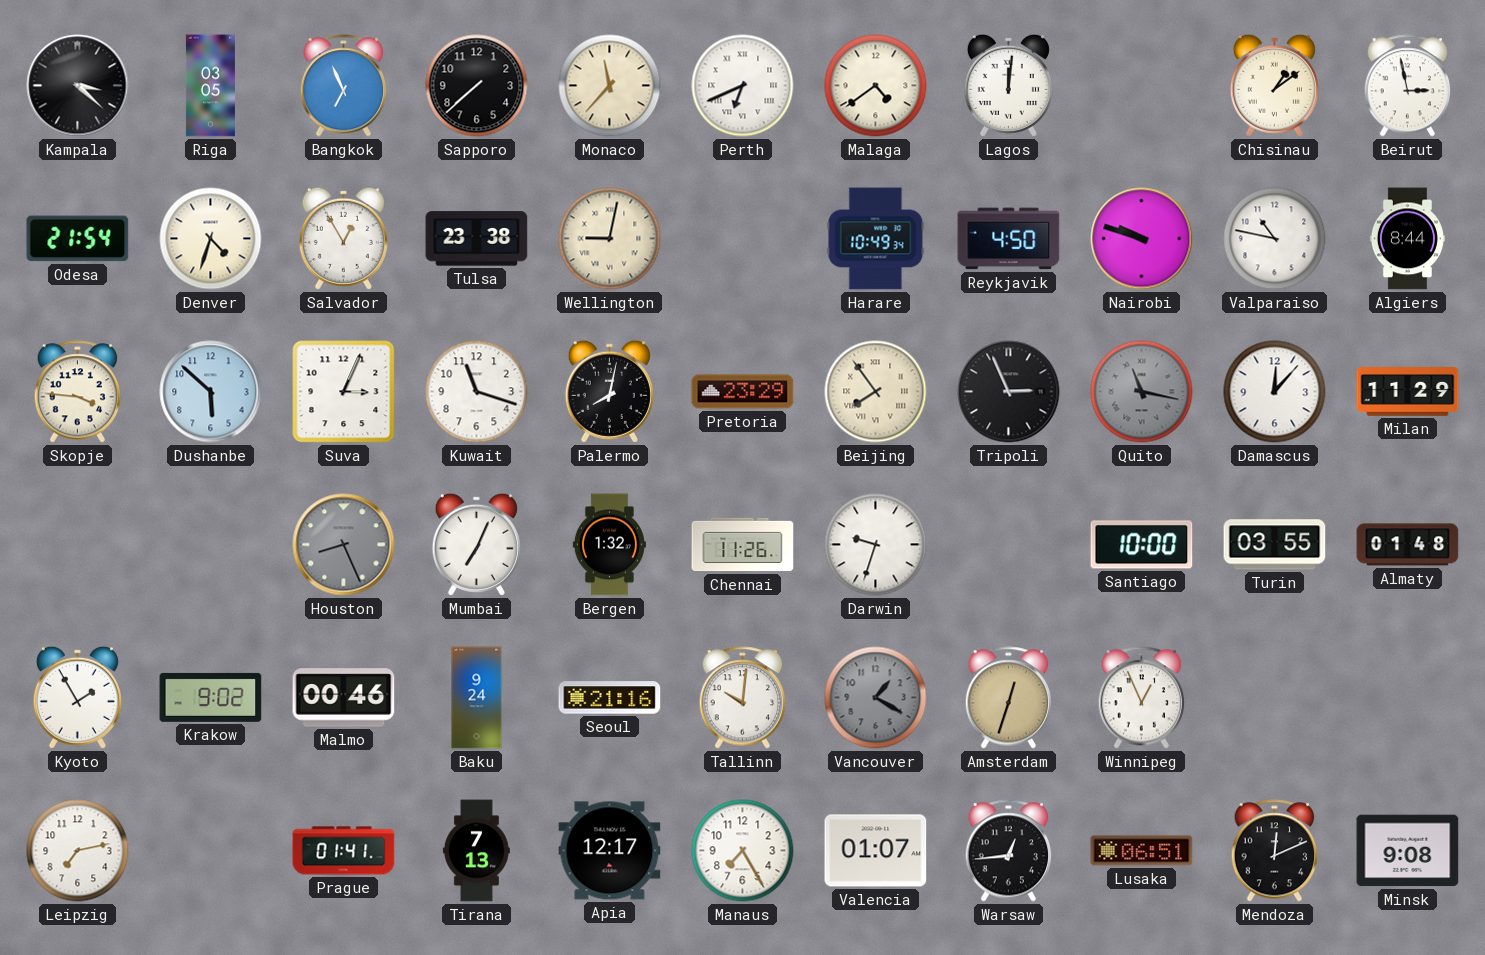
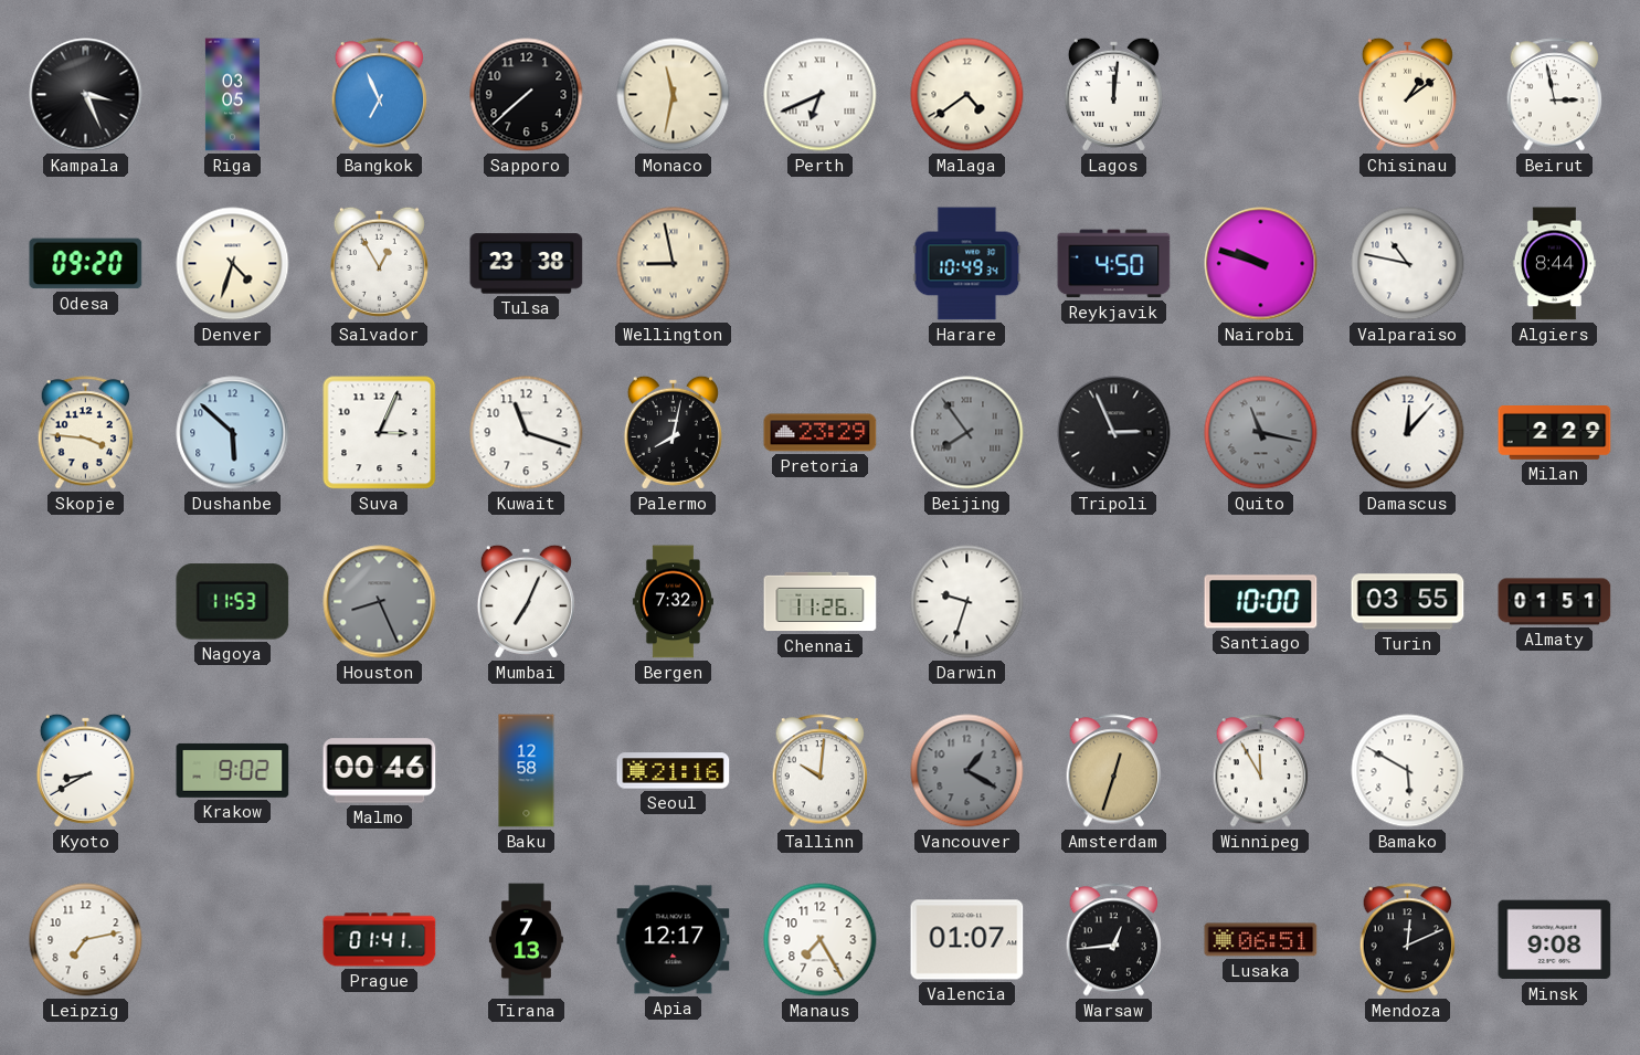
Kampala: 3:22 -> 3:26
Monaco: 11:37 -> 11:32
Odesa: 21:54 -> 09:20
Wellington: 9:02 -> 8:58
Beijing dial: cream -> grey
Milan: 11:29 -> 2:29
Nagoya: none -> 11:53
Bergen: 1:32 -> 7:32
Almaty: 01:48 -> 01:51
Kyoto: 1:55 -> 8:40
Baku: 9:24 -> 12:58
Winnipeg: 12:56 -> 11:55
Bamako: none -> 5:50
